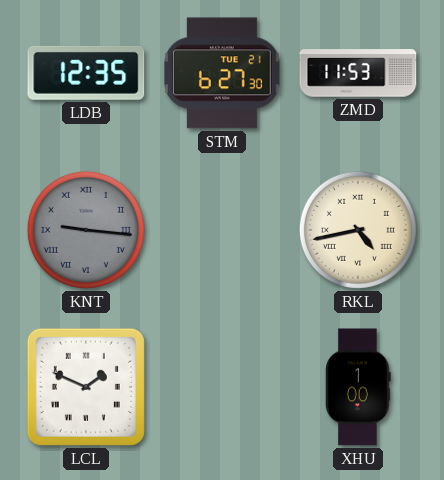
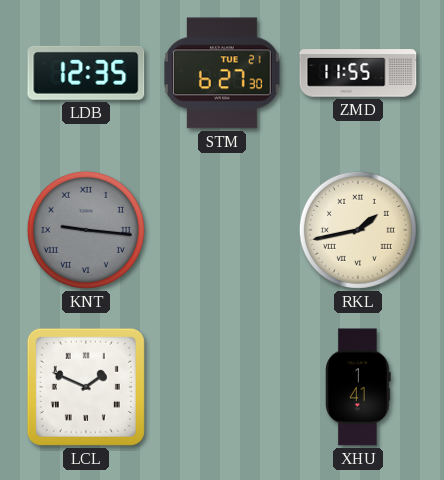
ZMD: 11:53 -> 11:55
RKL: 4:43 -> 1:43
XHU: 1:00 -> 1:41
